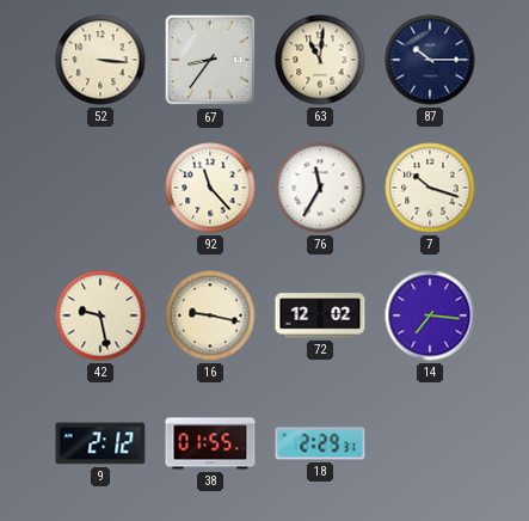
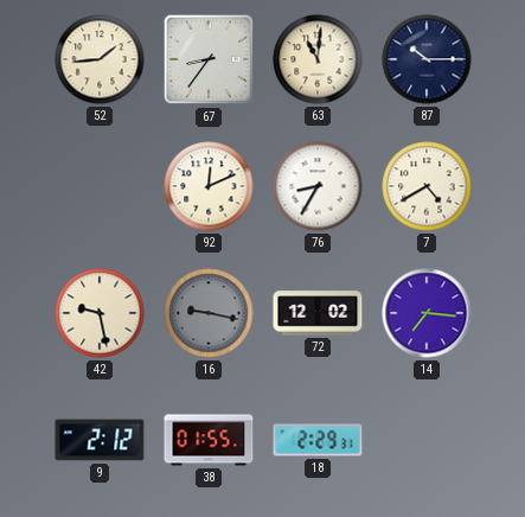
52: 3:16 -> 1:44
92: 11:23 -> 12:11
76: 11:35 -> 8:35
7: 10:18 -> 4:40
16 dial: cream -> grey
